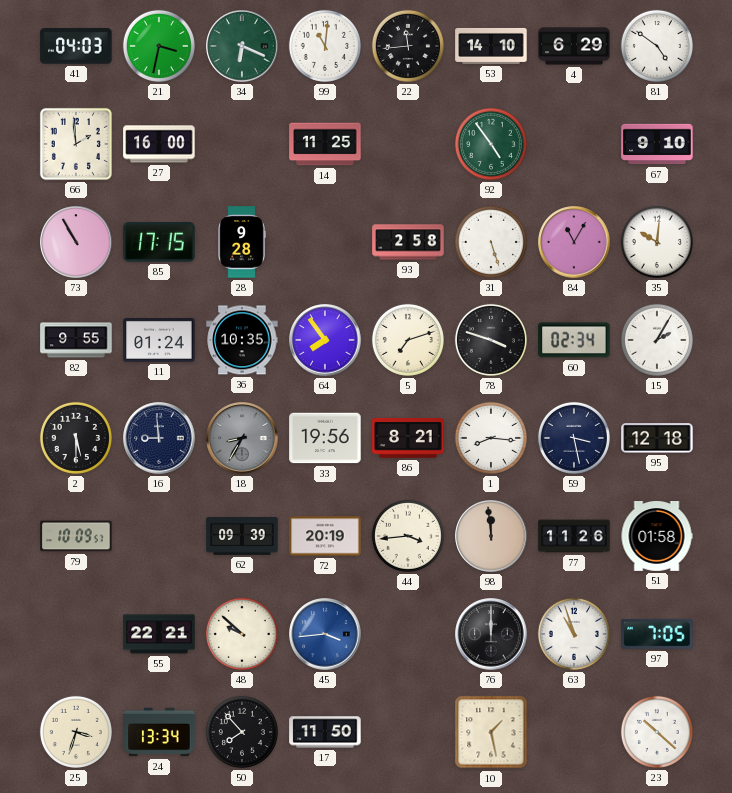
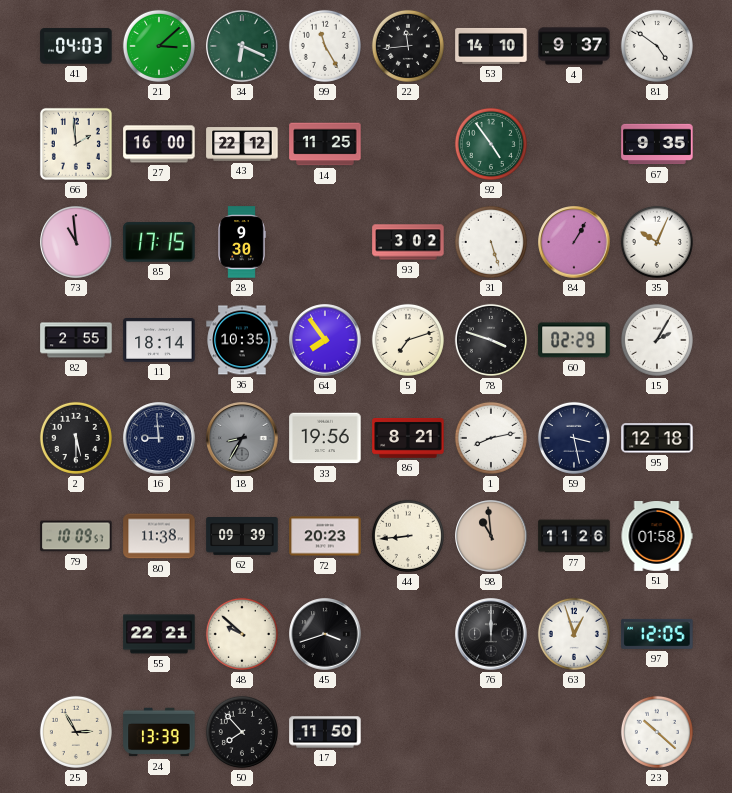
21: 3:32 -> 3:08
99: 11:01 -> 11:25
4: 6:29 -> 9:37
43: none -> 22:12
67: 9:10 -> 9:35
73: 10:55 -> 10:59
28: 9:28 -> 9:30
93: 2:58 -> 3:02
84: 11:05 -> 1:05
35: 10:01 -> 10:04
82: 9:55 -> 2:55
11: 01:24 -> 18:14
60: 02:34 -> 02:29
1: 8:16 -> 8:13
80: none -> 11:38
72: 20:19 -> 20:23
44: 3:44 -> 8:44
98: 11:59 -> 10:59
45: 3:44 -> 3:42
45 dial: blue -> black
63: 10:57 -> 12:57
97: 7:05 -> 12:05
25: 3:33 -> 2:55
24: 13:34 -> 13:39
10: 1:28 -> none
